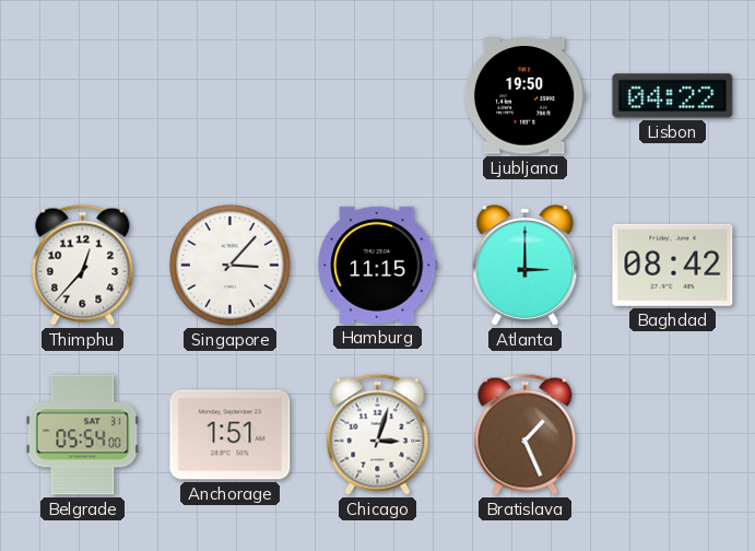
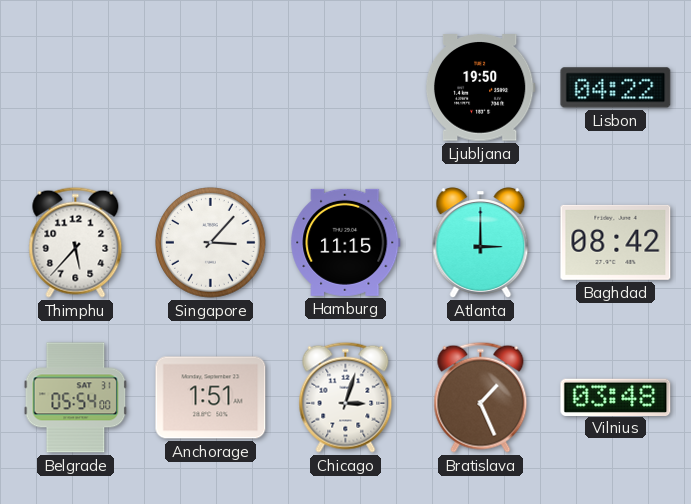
Thimphu: 12:37 -> 5:37
Vilnius: none -> 03:48
